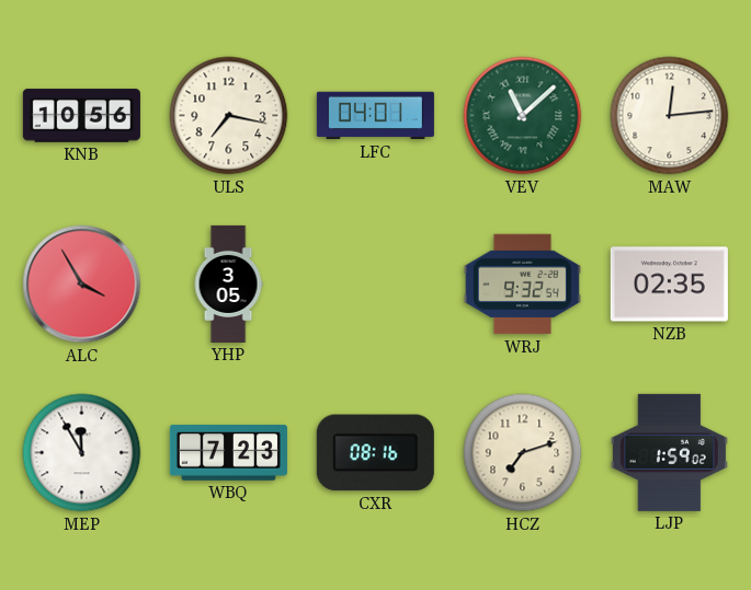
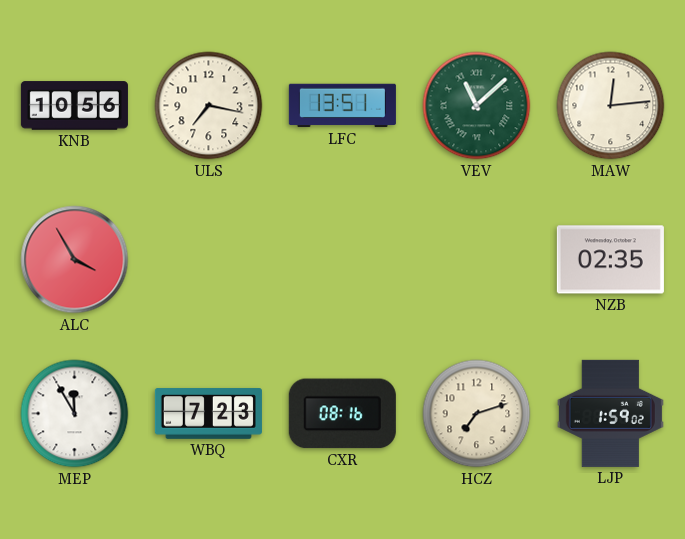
LFC: 04:01 -> 13:51
YHP: 3:05 -> none
WRJ: 9:32 -> none
